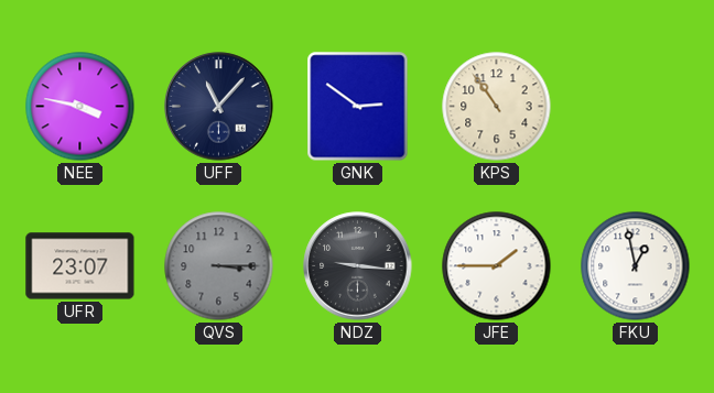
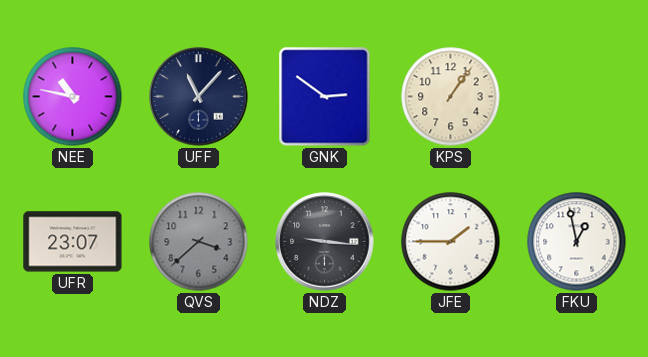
NEE: 3:47 -> 10:47
KPS: 10:54 -> 1:06
QVS: 3:15 -> 3:38
